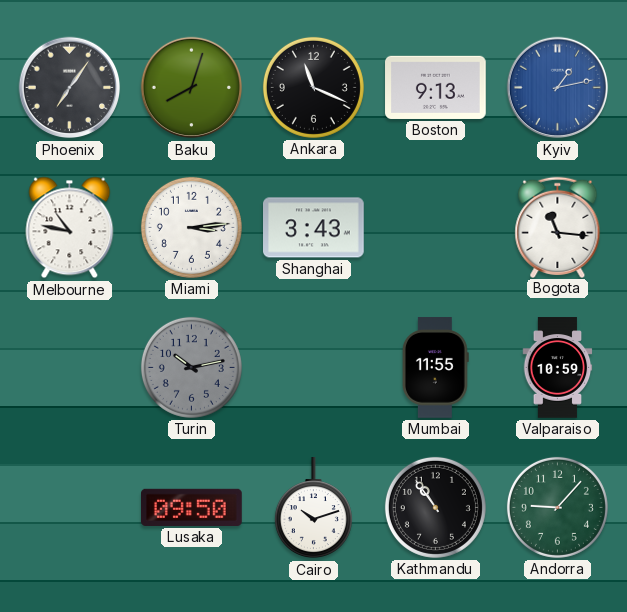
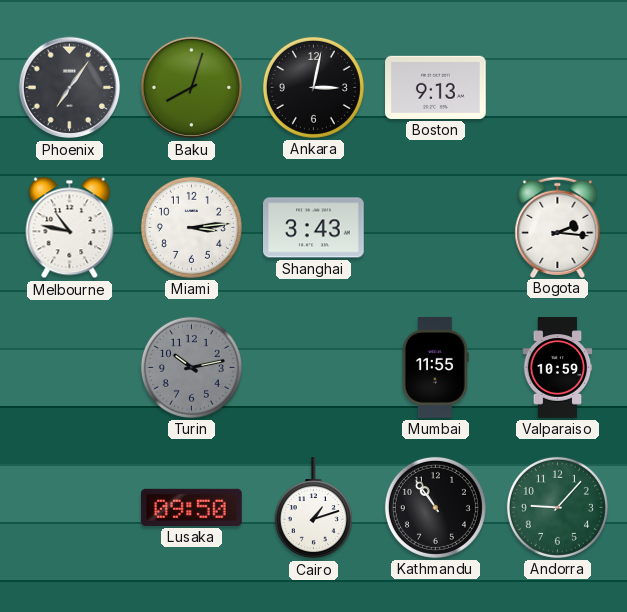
Ankara: 11:19 -> 3:02
Kyiv: 1:13 -> none
Bogota: 11:16 -> 2:16
Cairo: 10:12 -> 1:12
